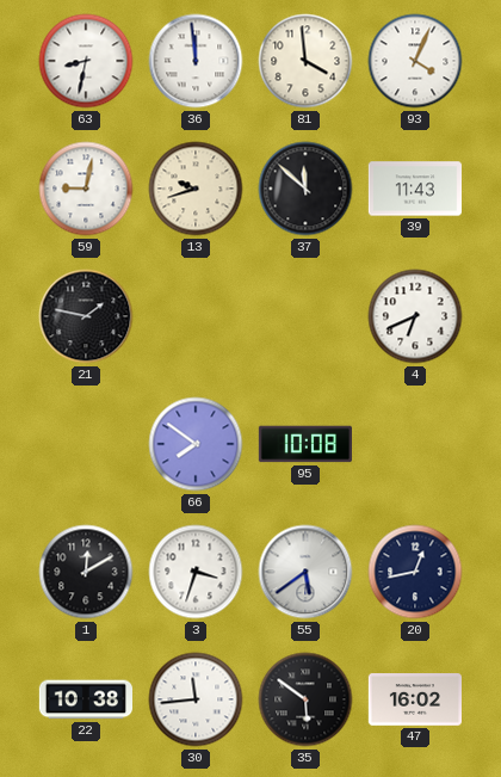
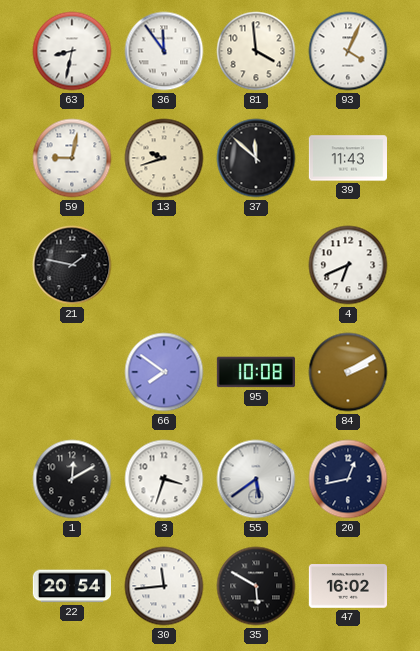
36: 11:59 -> 11:54
84: none -> 2:10
22: 10:38 -> 20:54
35: 5:51 -> 5:50
